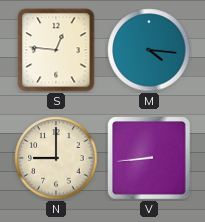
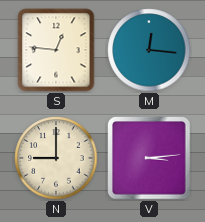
M: 4:16 -> 12:16
V: 8:44 -> 3:14
